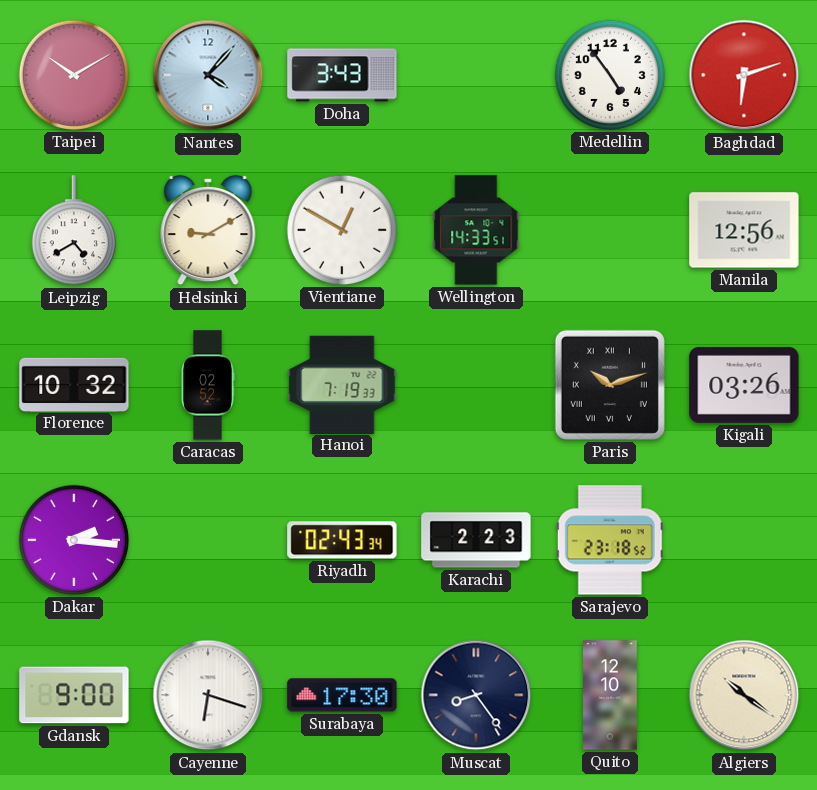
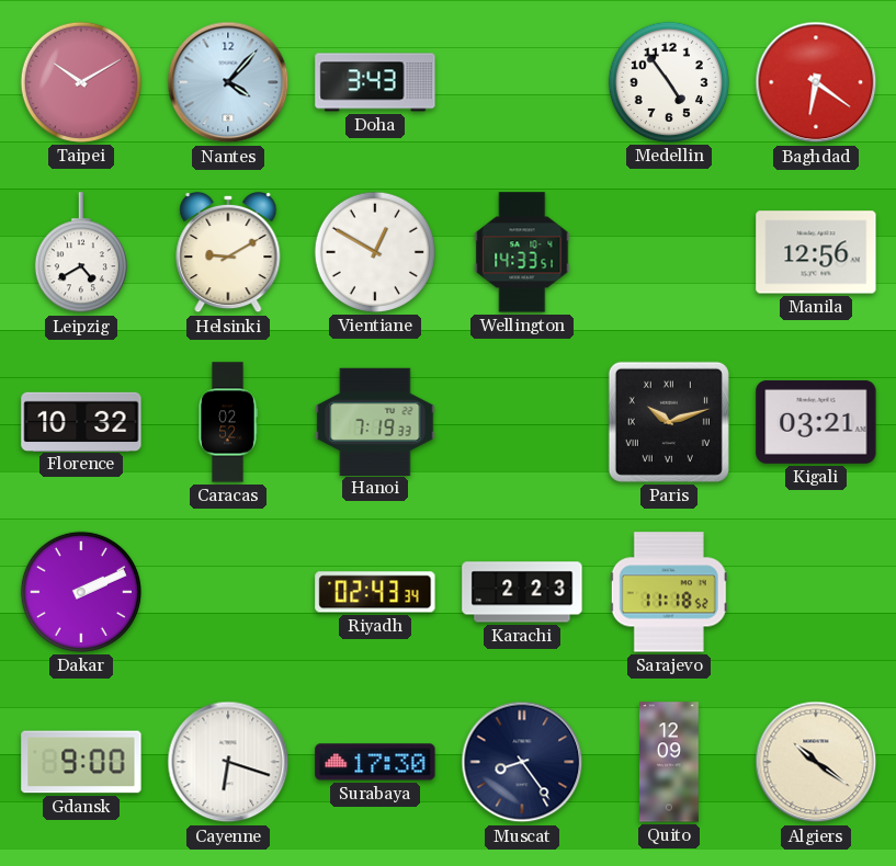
Baghdad: 6:12 -> 6:21
Kigali: 03:26 -> 03:21
Dakar: 2:16 -> 2:11
Sarajevo: 23:18 -> 11:18
Quito: 12:10 -> 12:09
